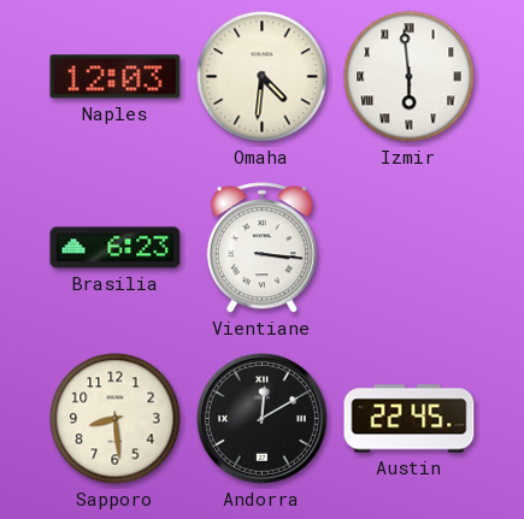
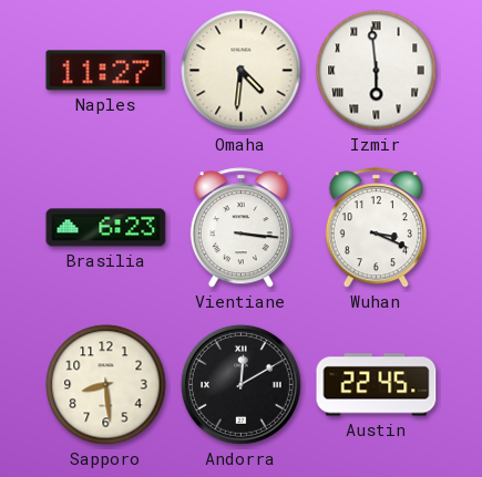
Naples: 12:03 -> 11:27
Wuhan: none -> 3:19
